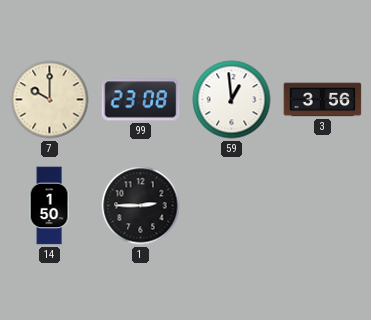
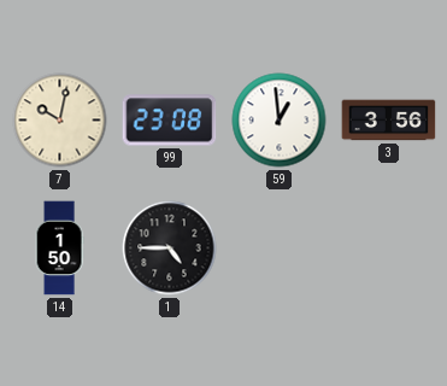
7: 10:00 -> 10:02
1: 2:45 -> 4:45
